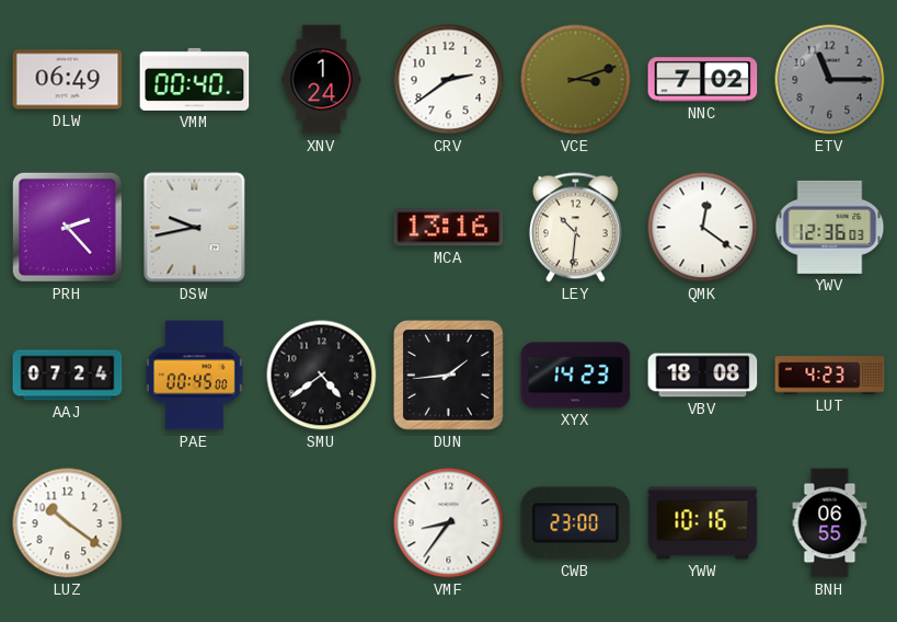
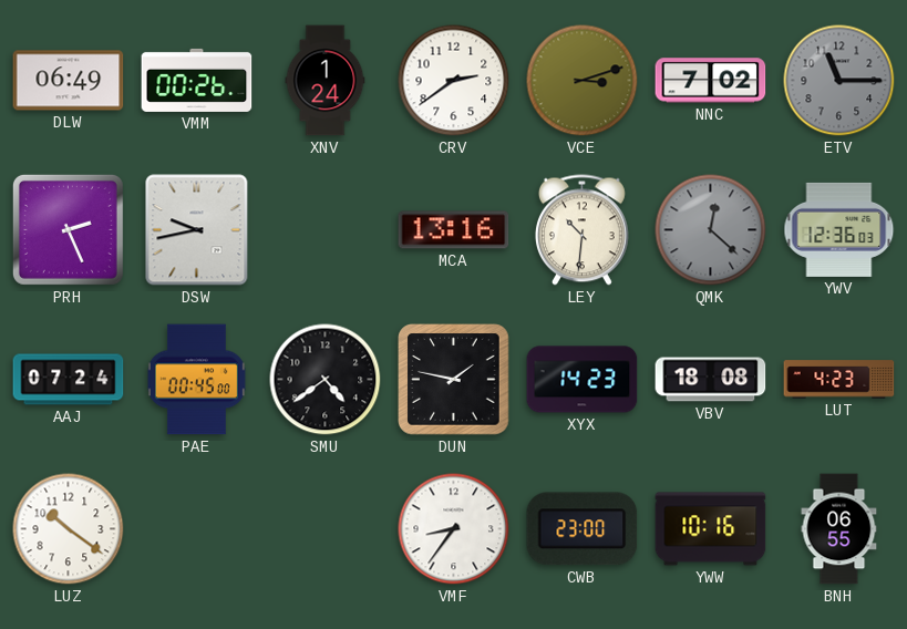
VMM: 00:40 -> 00:26
PRH: 2:23 -> 2:26
QMK: 12:21 -> 12:22
QMK dial: white -> grey
DUN: 1:44 -> 1:47
